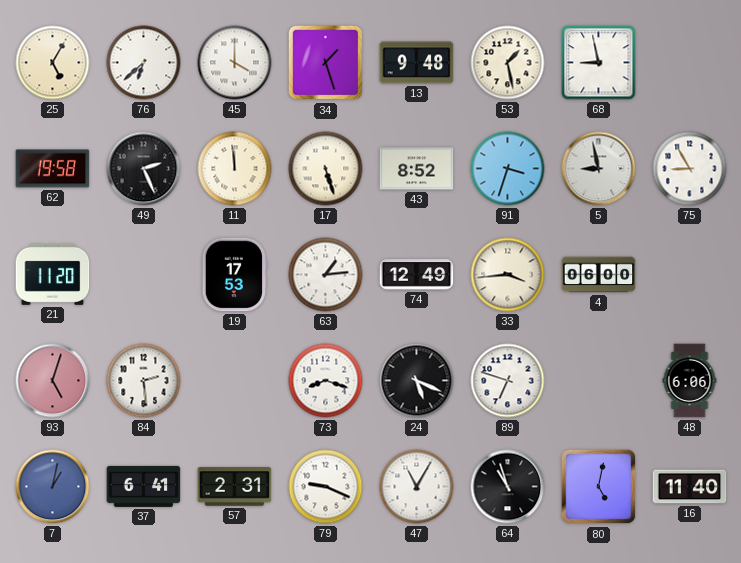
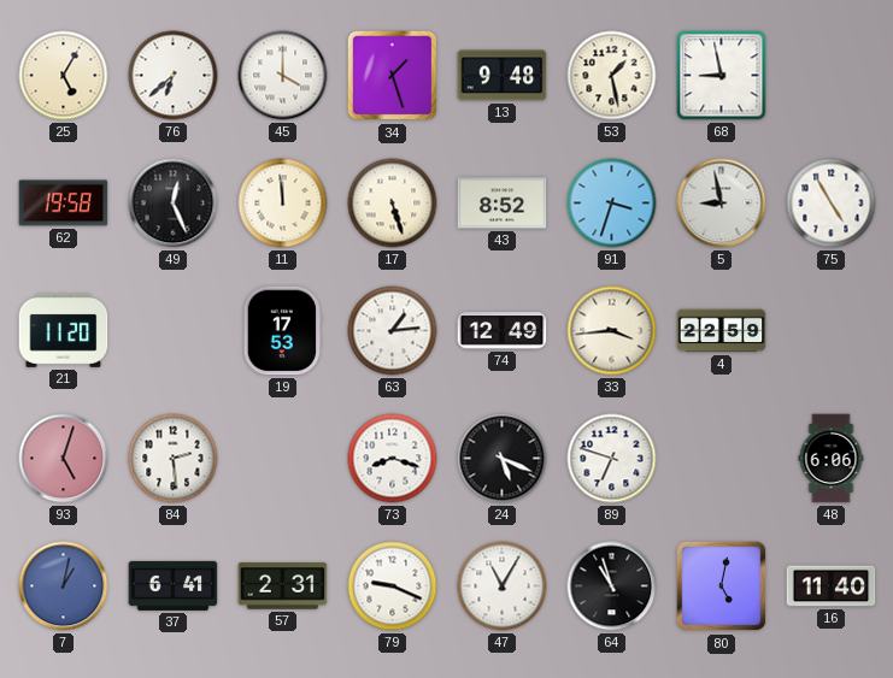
49: 2:26 -> 12:26
75: 8:55 -> 4:55
4: 06:00 -> 22:59
